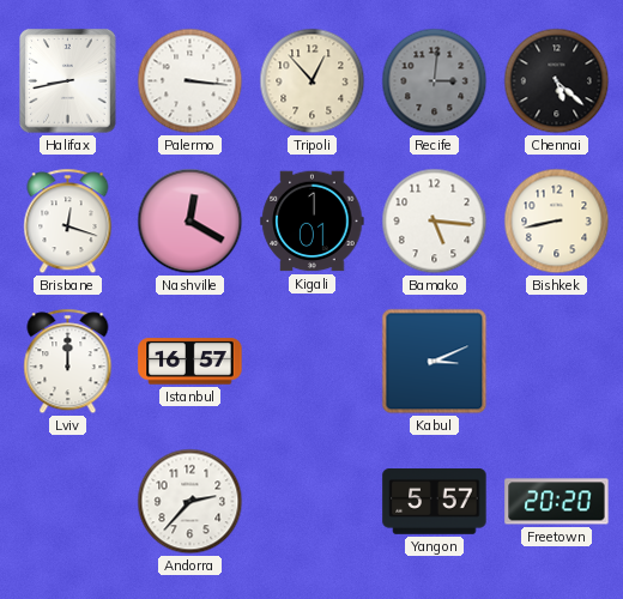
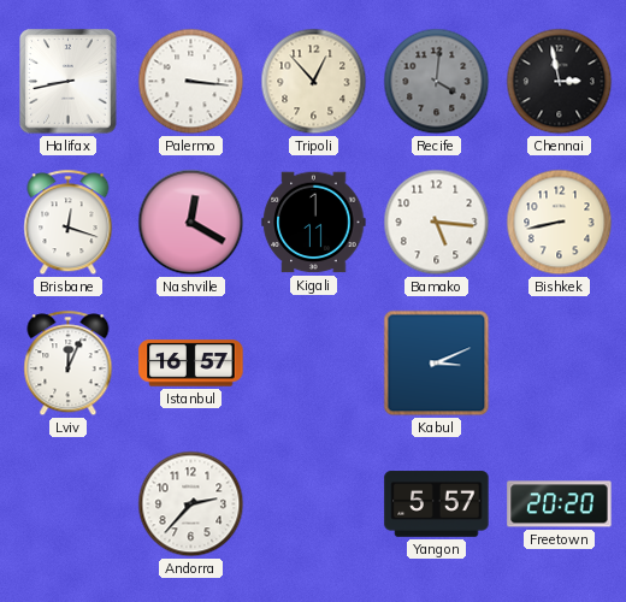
Recife: 3:01 -> 4:01
Chennai: 5:22 -> 2:58
Kigali: 1:01 -> 1:11
Lviv: 12:00 -> 12:04
